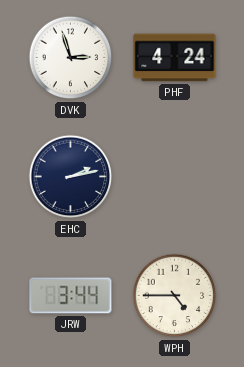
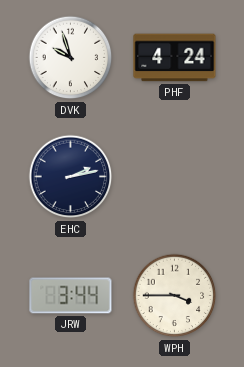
DVK: 2:57 -> 9:57
WPH: 4:45 -> 3:45
